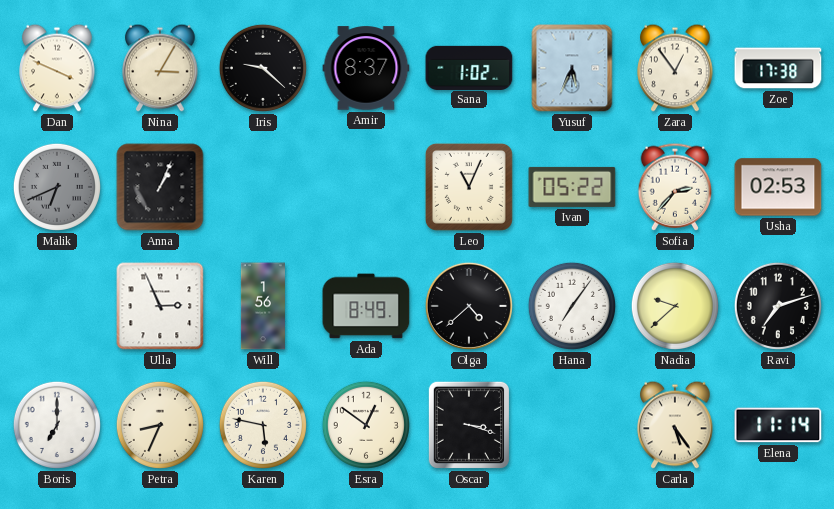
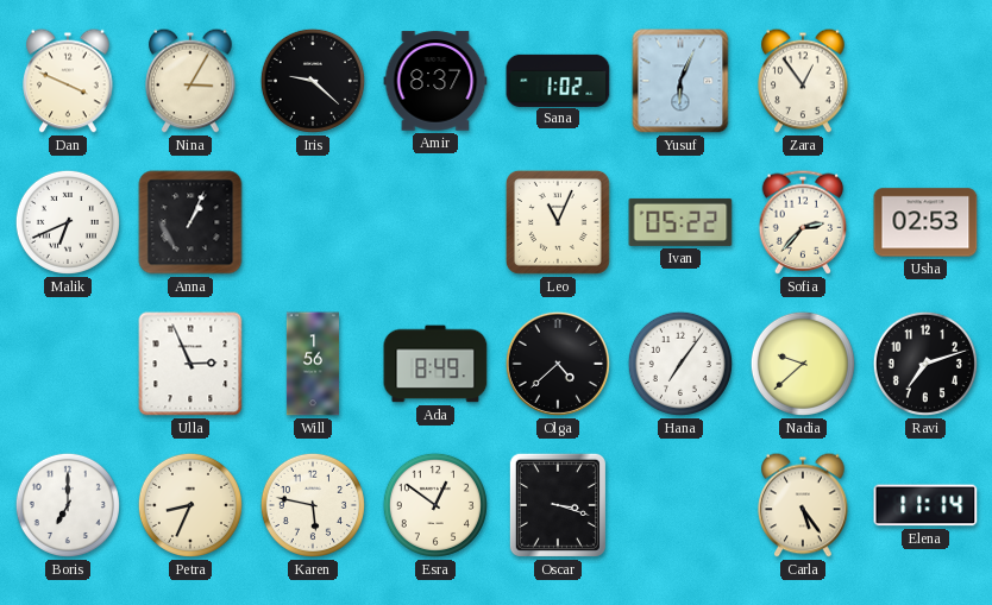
Yusuf: 5:34 -> 6:04
Zoe: 17:38 -> none
Malik dial: grey -> white
